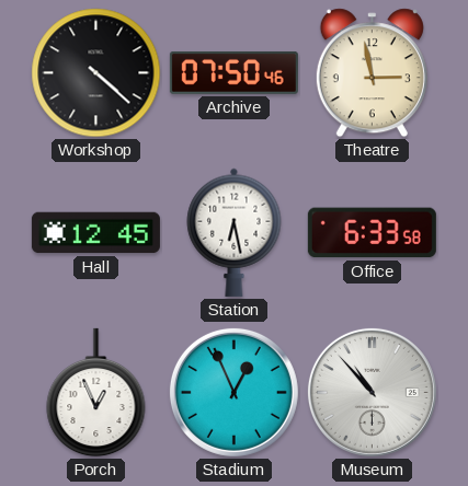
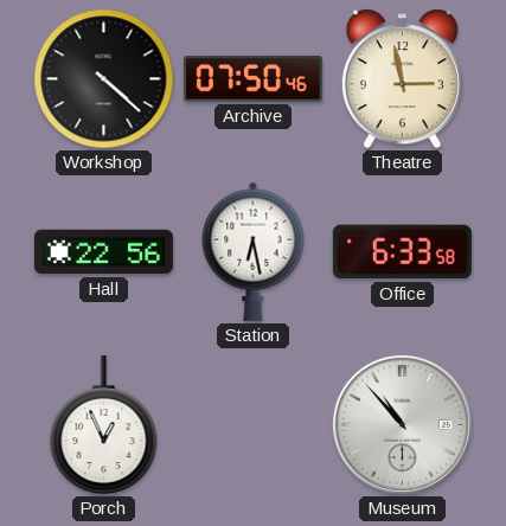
Hall: 12:45 -> 22:56
Stadium: 12:56 -> none
